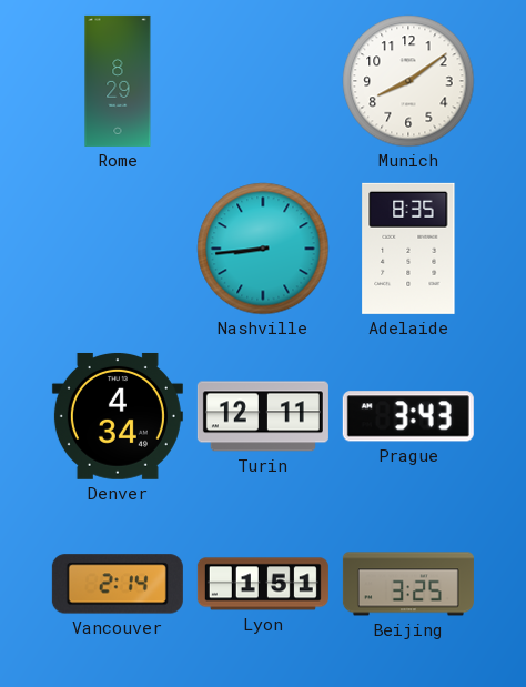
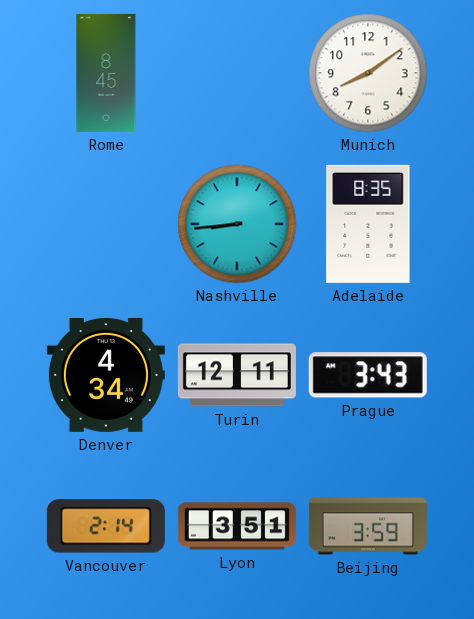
Rome: 8:29 -> 8:45
Lyon: 1:51 -> 3:51
Beijing: 3:25 -> 3:59
